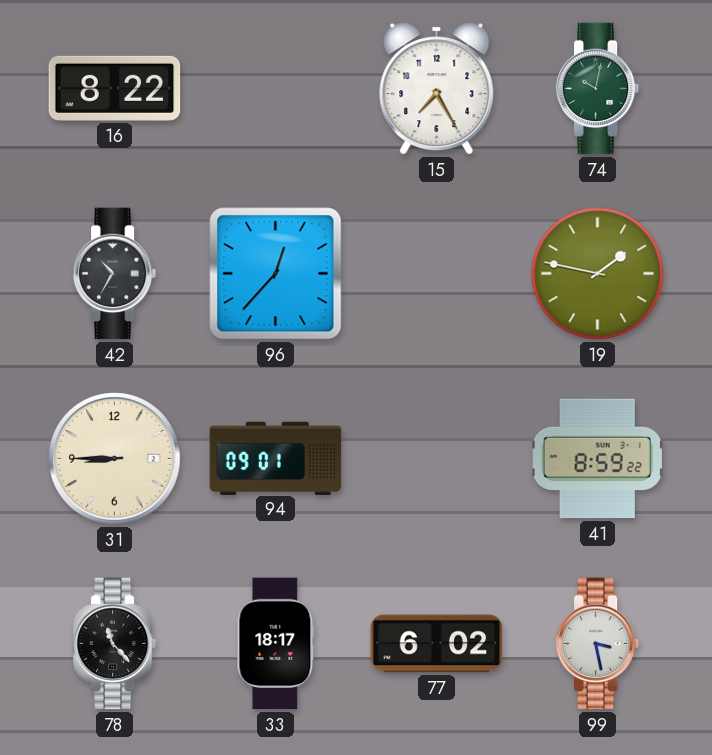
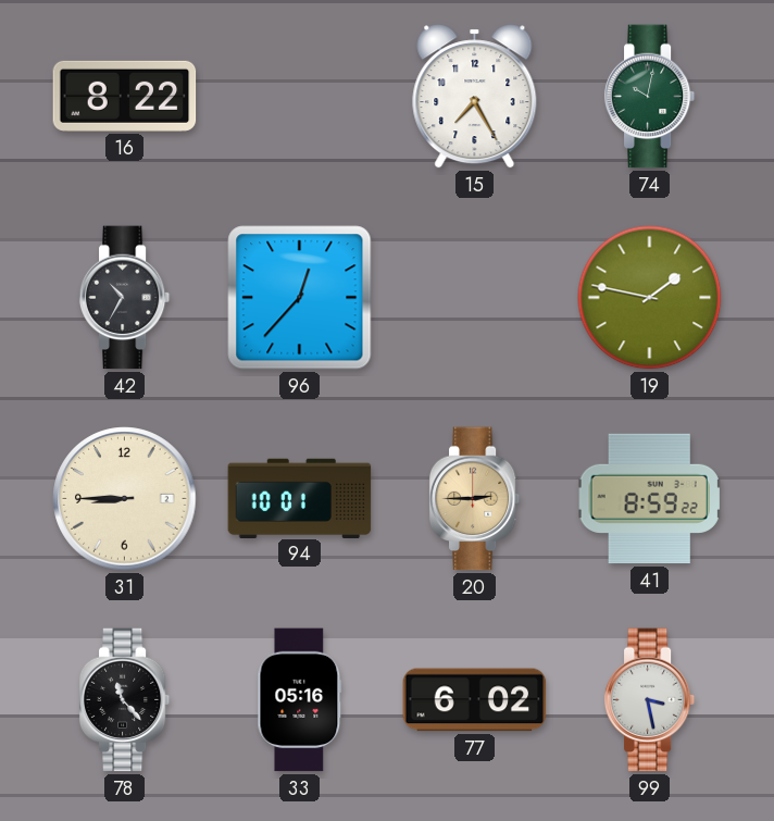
94: 09:01 -> 10:01
20: none -> 2:45
33: 18:17 -> 05:16
